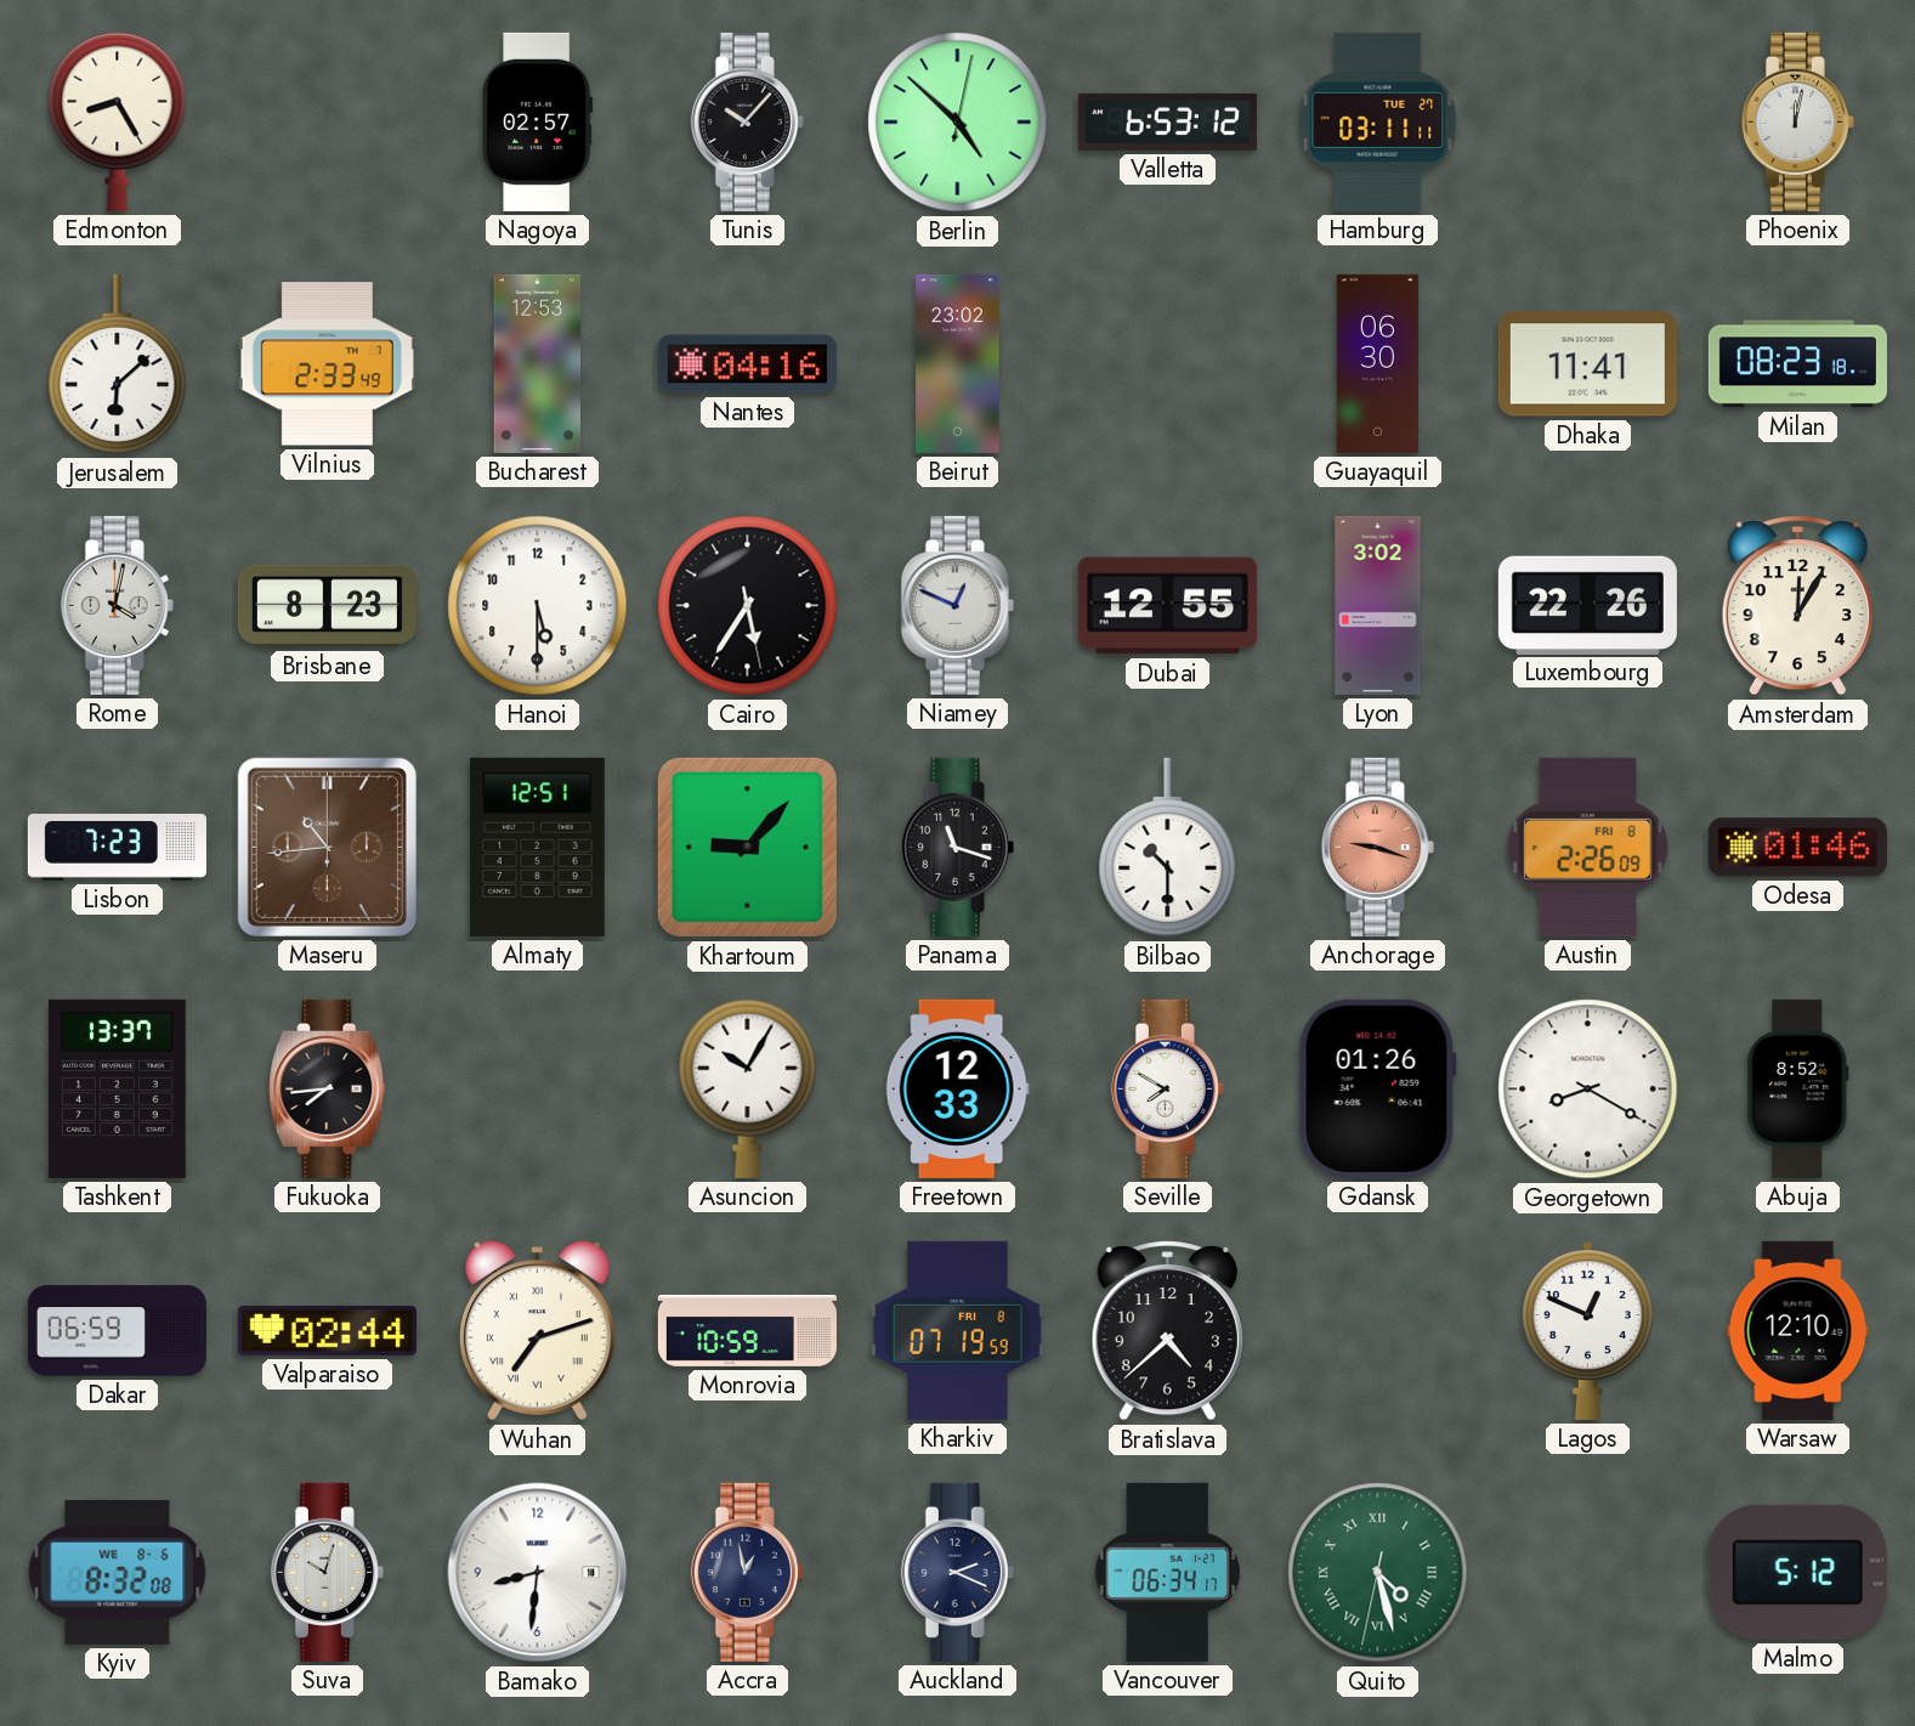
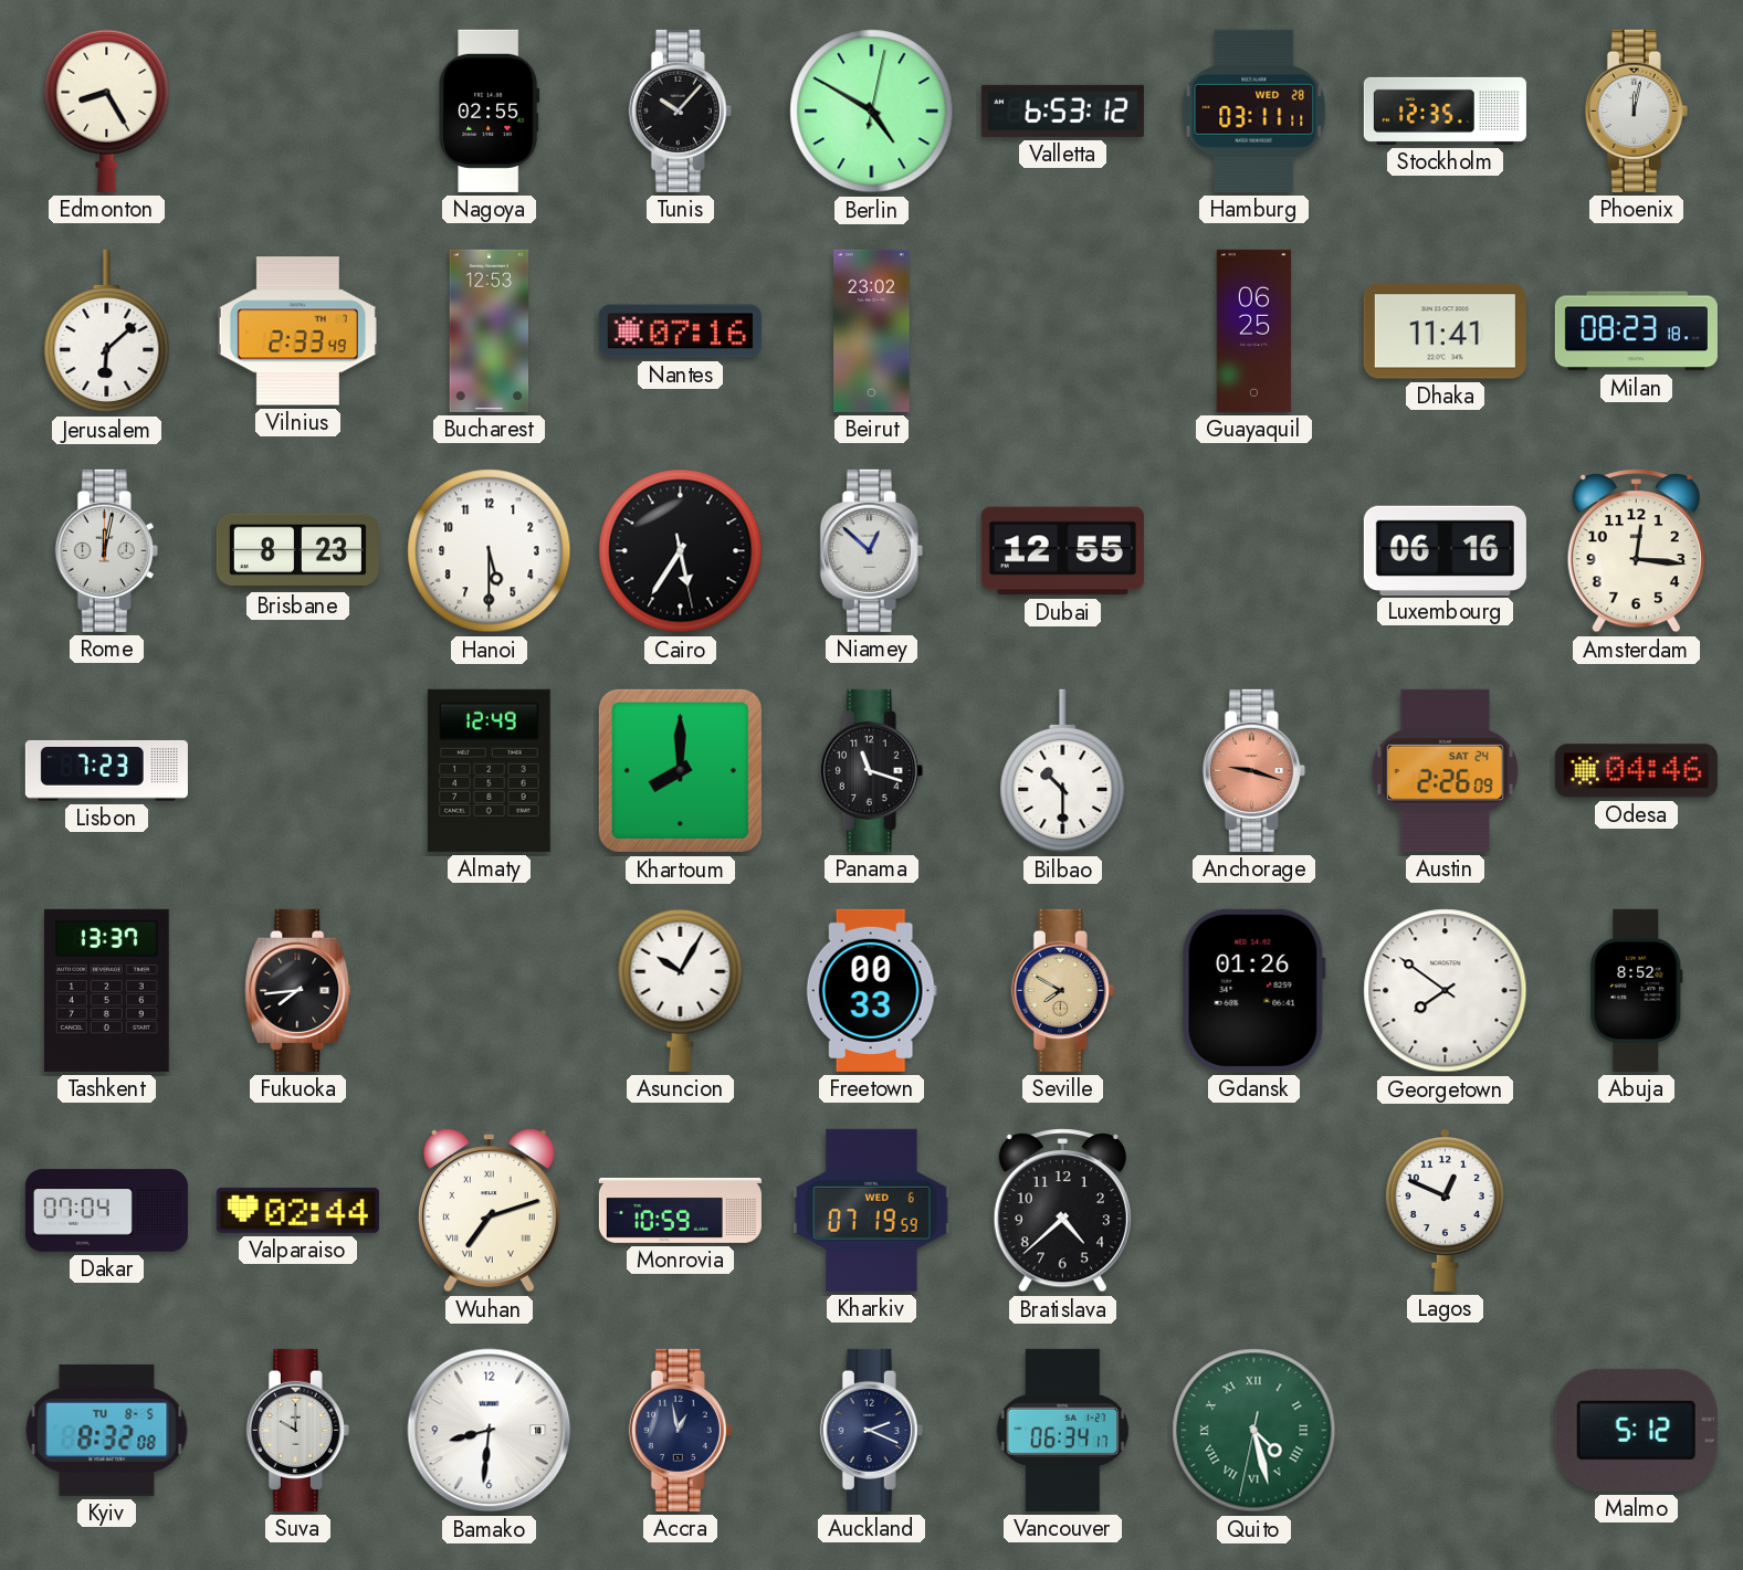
Nagoya: 02:57 -> 02:55
Berlin: 4:52 -> 4:50
Hamburg date: TUE 27 -> WED 28
Stockholm: none -> 12:35
Nantes: 04:16 -> 07:16
Guayaquil: 06:30 -> 06:25
Rome: 4:02 -> 12:02
Niamey: 12:49 -> 12:52
Lyon: 3:02 -> none
Luxembourg: 22:26 -> 06:16
Amsterdam: 12:05 -> 12:16
Maseru: 10:44 -> none
Almaty: 12:51 -> 12:49
Khartoum: 9:07 -> 8:00
Austin date: FRI 8 -> SAT 24
Odesa: 01:46 -> 04:46
Freetown: 12:33 -> 00:33
Seville dial: white -> champagne
Georgetown: 8:20 -> 7:51
Dakar: 06:59 -> 07:04
Kharkiv date: FRI 8 -> WED 6
Warsaw: 12:10 -> none
Kyiv date: WE 8-6 -> TU 8-5
Suva: 10:03 -> 10:00
